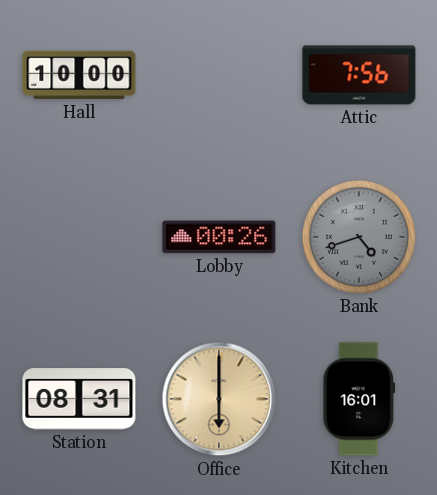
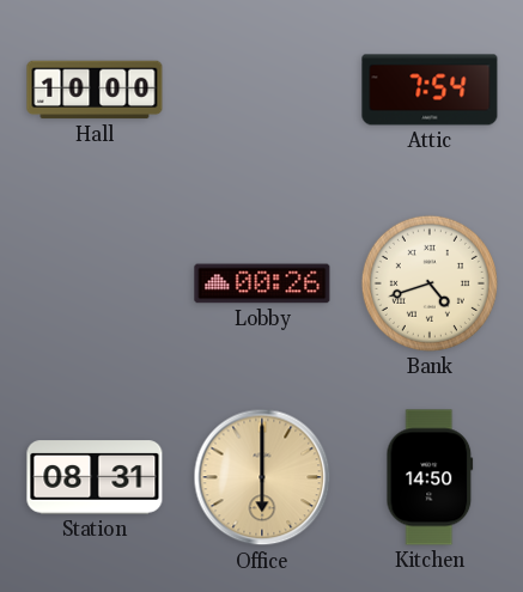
Attic: 7:56 -> 7:54
Bank dial: grey -> cream
Kitchen: 16:01 -> 14:50
